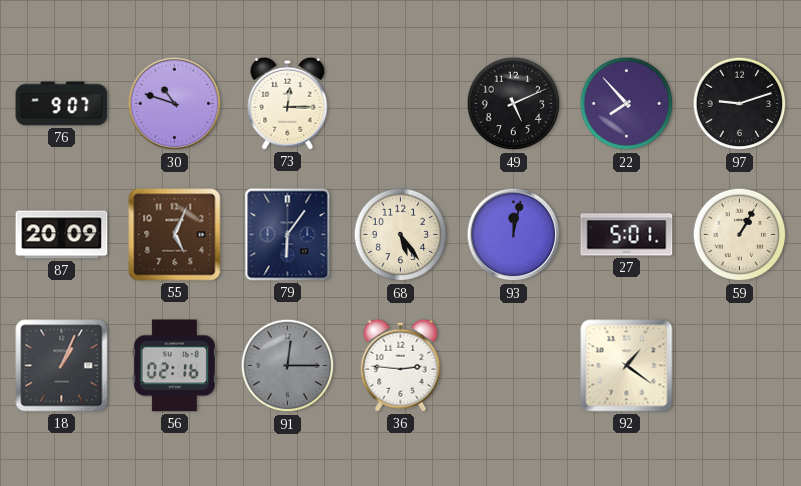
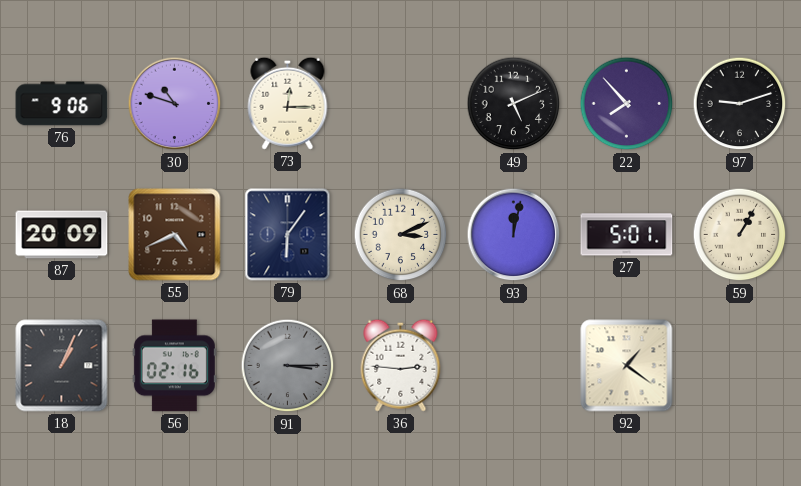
76: 9:07 -> 9:06
55: 5:04 -> 4:41
68: 5:24 -> 3:11
91: 12:15 -> 3:15
